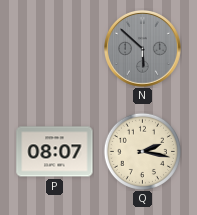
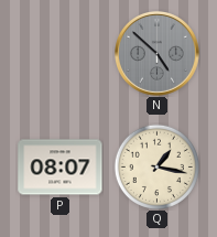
N: 5:52 -> 4:52
Q: 2:17 -> 1:17
